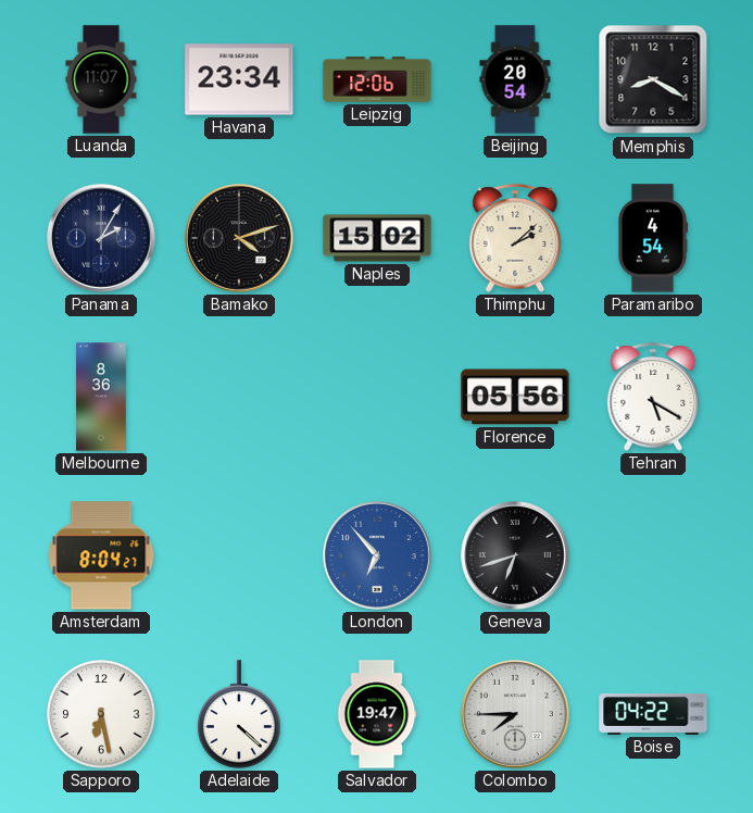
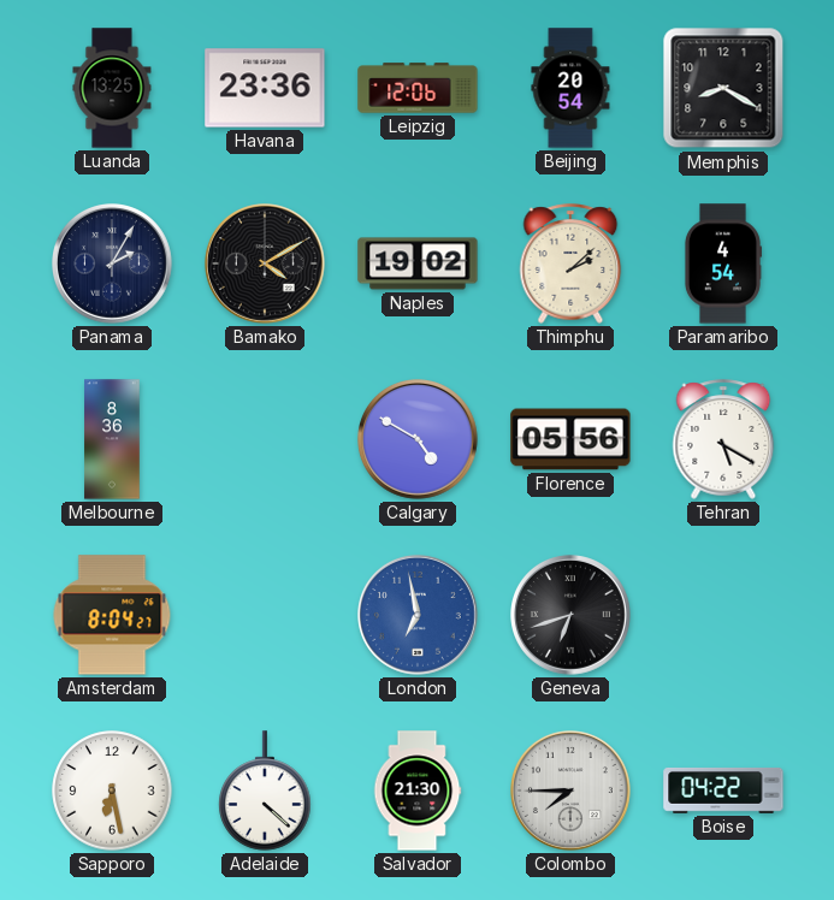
Luanda: 11:07 -> 13:25
Havana: 23:34 -> 23:36
Bamako: 4:12 -> 4:10
Naples: 15:02 -> 19:02
Calgary: none -> 4:50
London: 6:53 -> 6:58
Salvador: 19:47 -> 21:30
